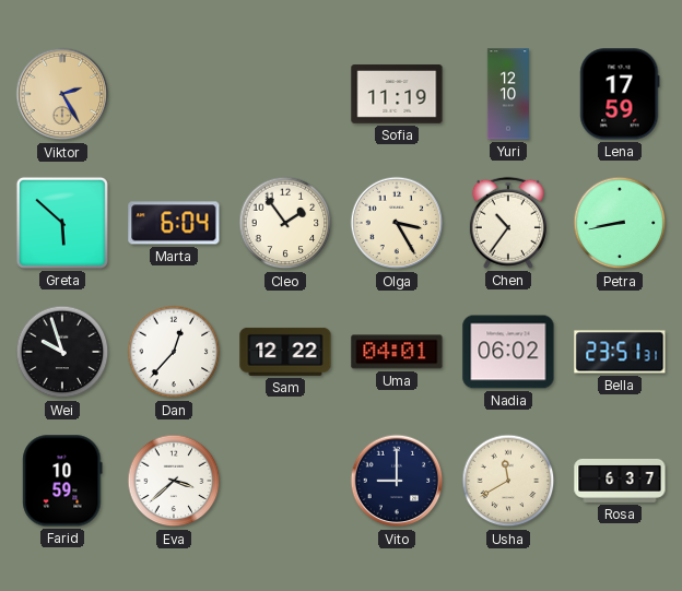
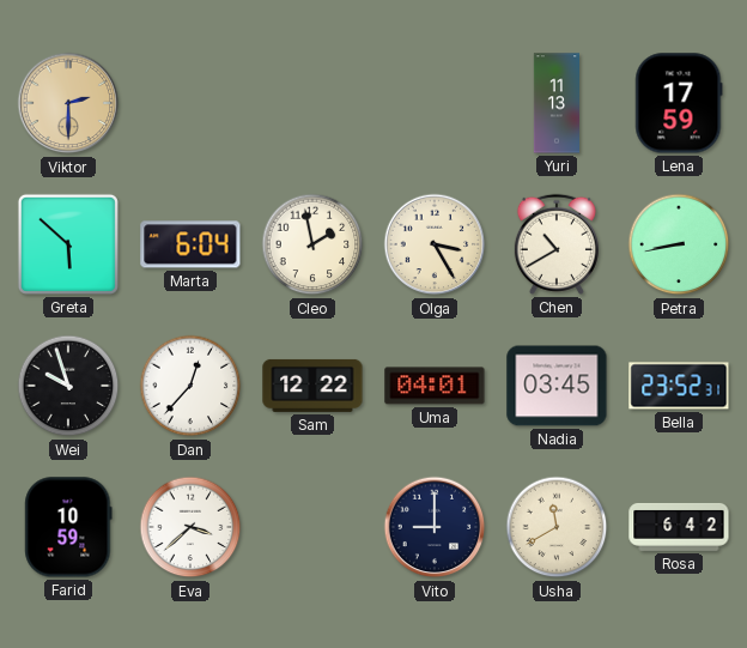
Viktor: 2:25 -> 2:30
Sofia: 11:19 -> none
Yuri: 12:10 -> 11:13
Cleo: 1:54 -> 1:58
Chen: 10:36 -> 10:40
Nadia: 06:02 -> 03:45
Bella: 23:51 -> 23:52
Rosa: 6:37 -> 6:42
